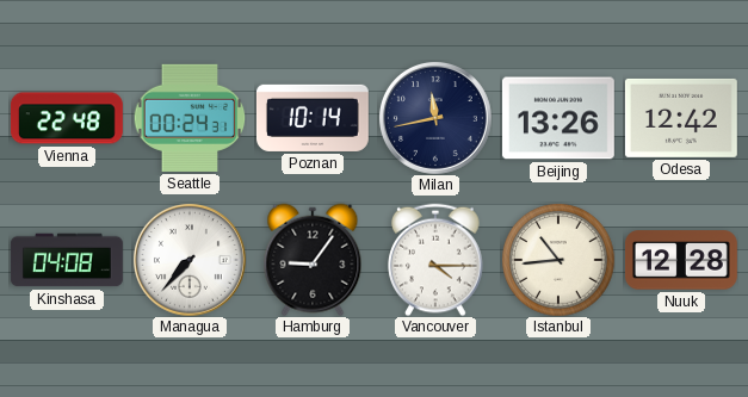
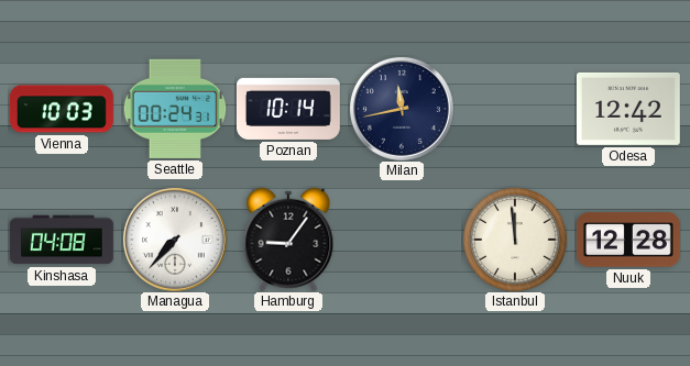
Vienna: 22:48 -> 10:03
Beijing: 13:26 -> none
Vancouver: 4:15 -> none
Istanbul: 10:44 -> 11:59
